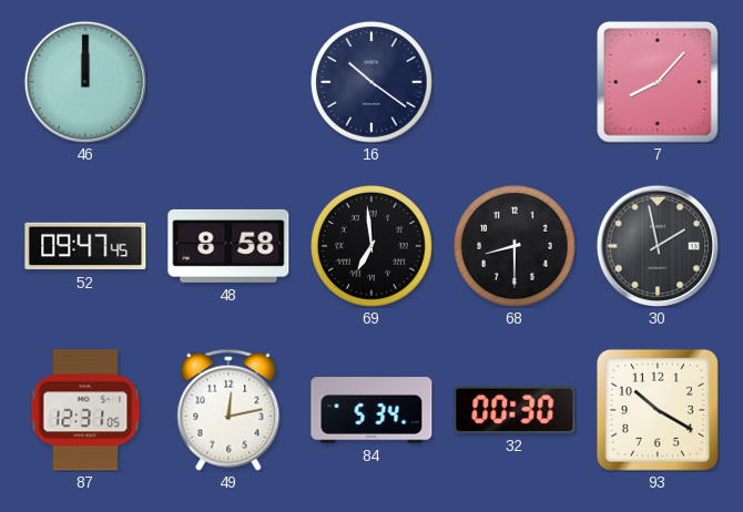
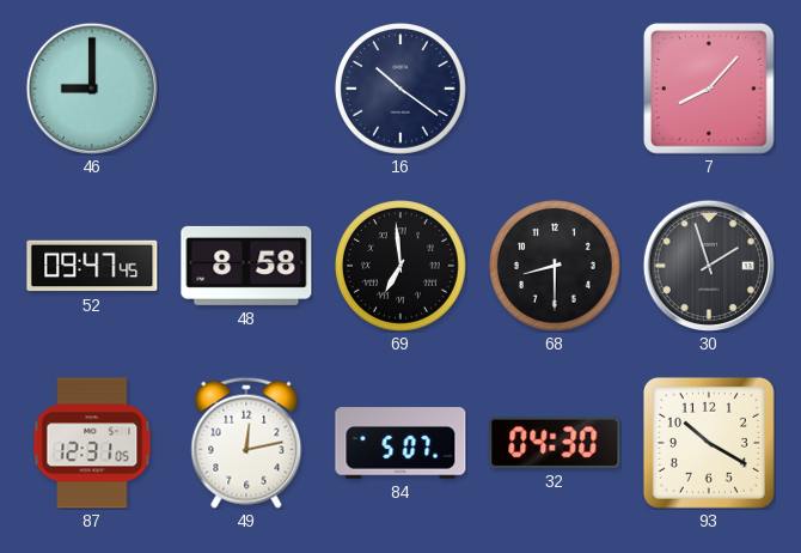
46: 12:00 -> 9:00
30: 1:58 -> 1:57
84: 5:34 -> 5:07
32: 00:30 -> 04:30
